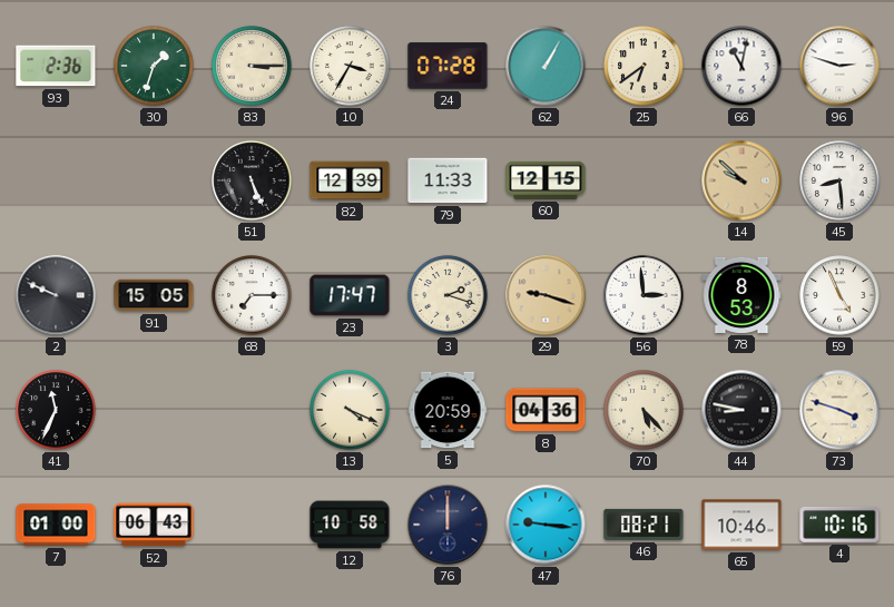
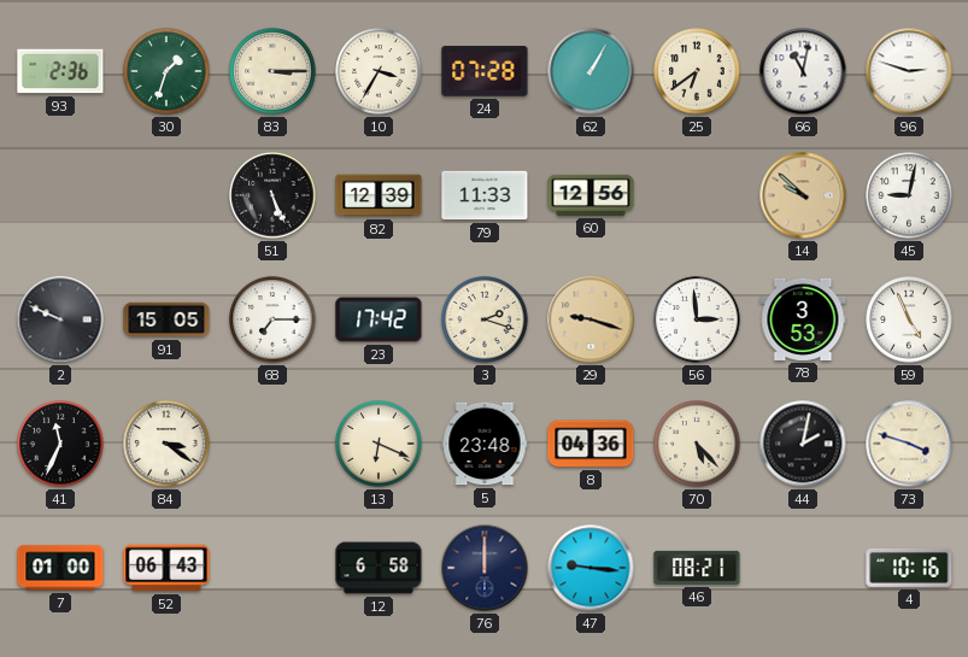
60: 12:15 -> 12:56
45: 8:29 -> 9:02
23: 17:47 -> 17:42
78: 8:53 -> 3:53
84: none -> 3:21
13: 4:19 -> 6:19
5: 20:59 -> 23:48
44: 8:47 -> 2:02
12: 10:58 -> 6:58
65: 10:46 -> none
